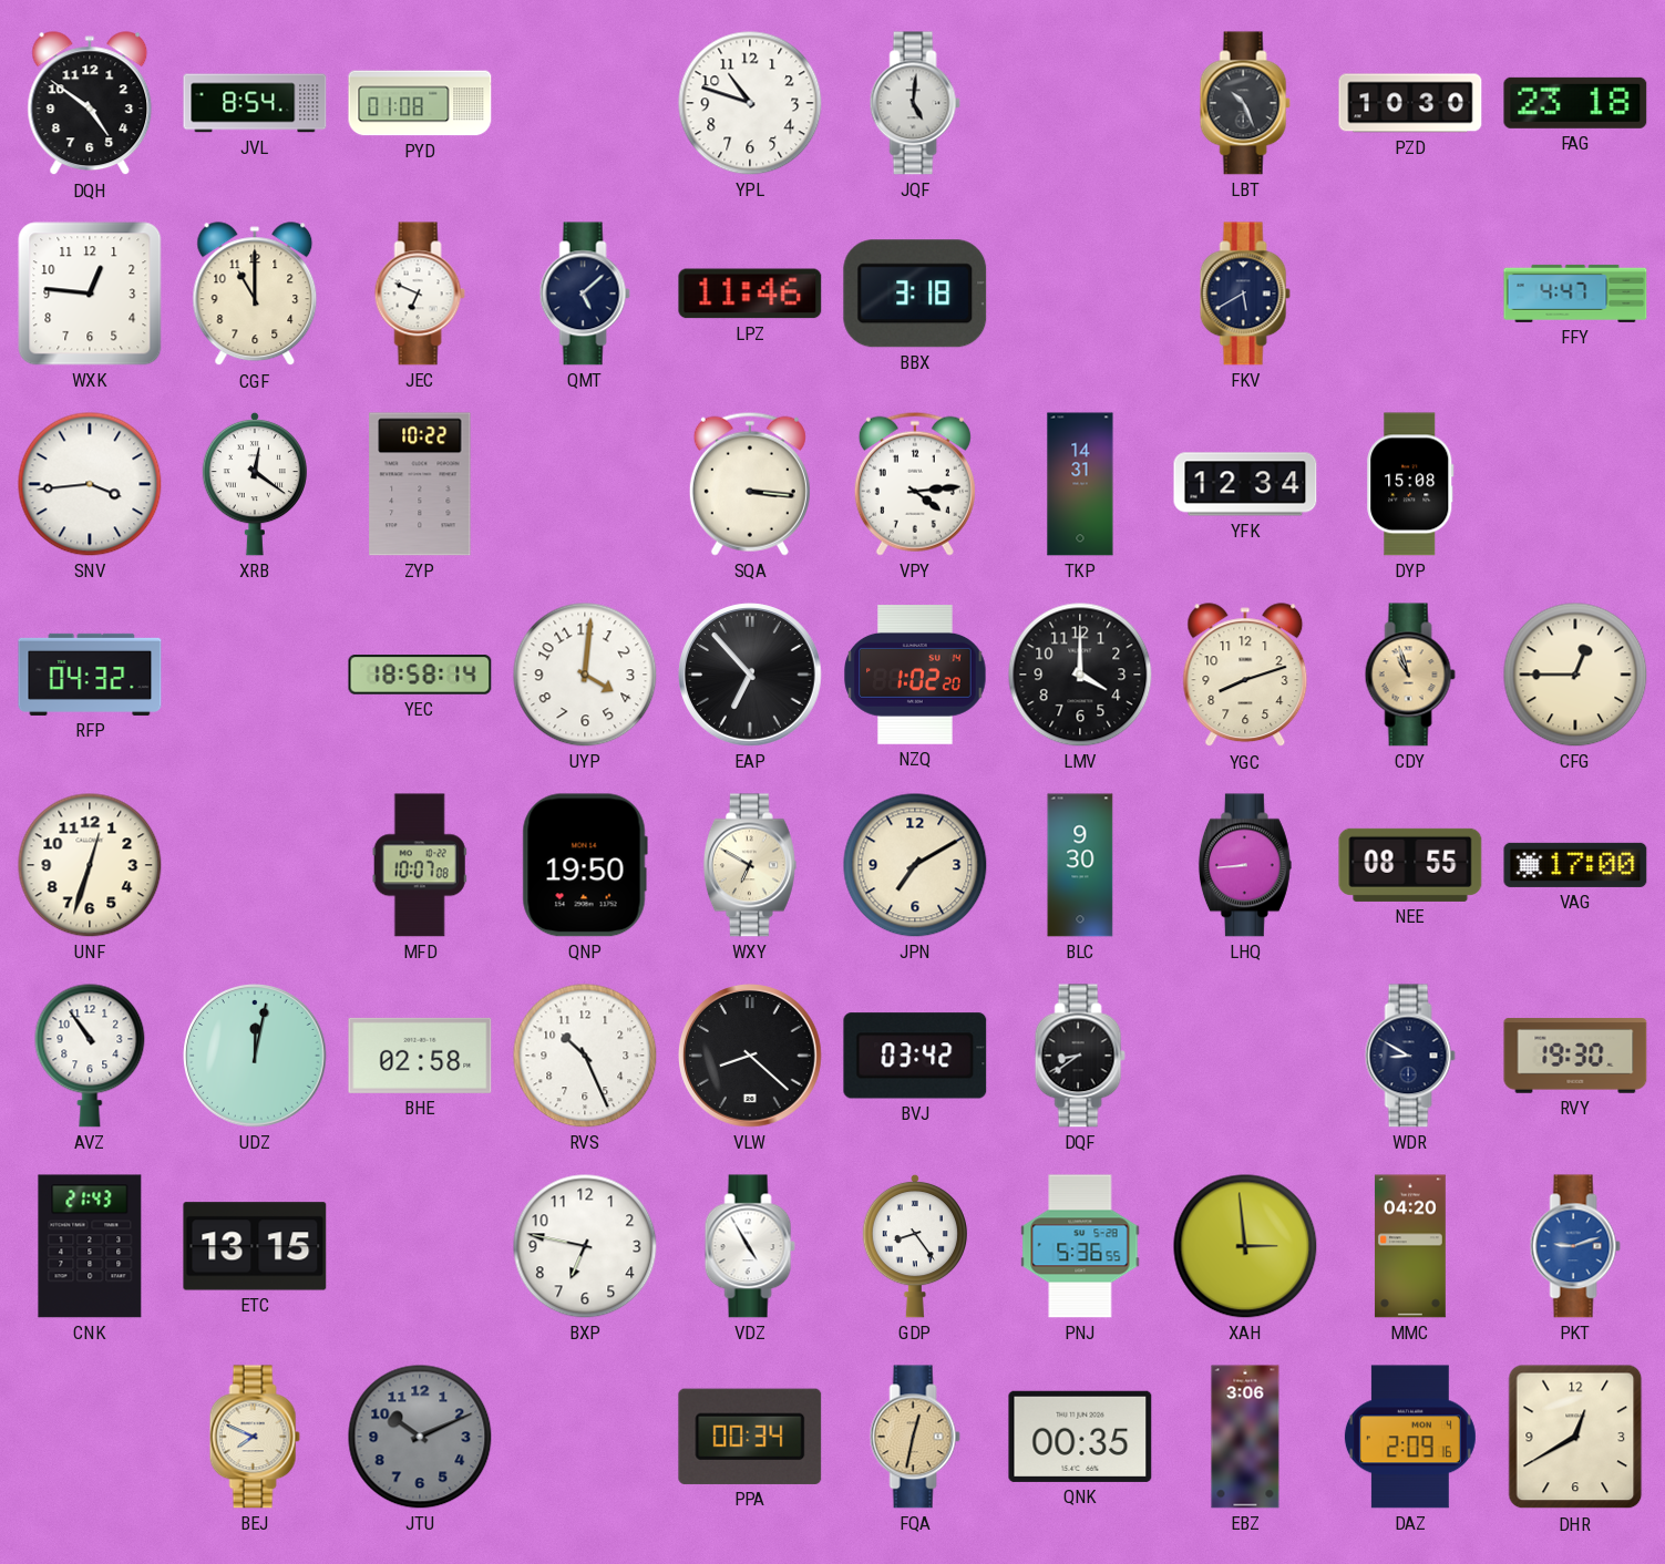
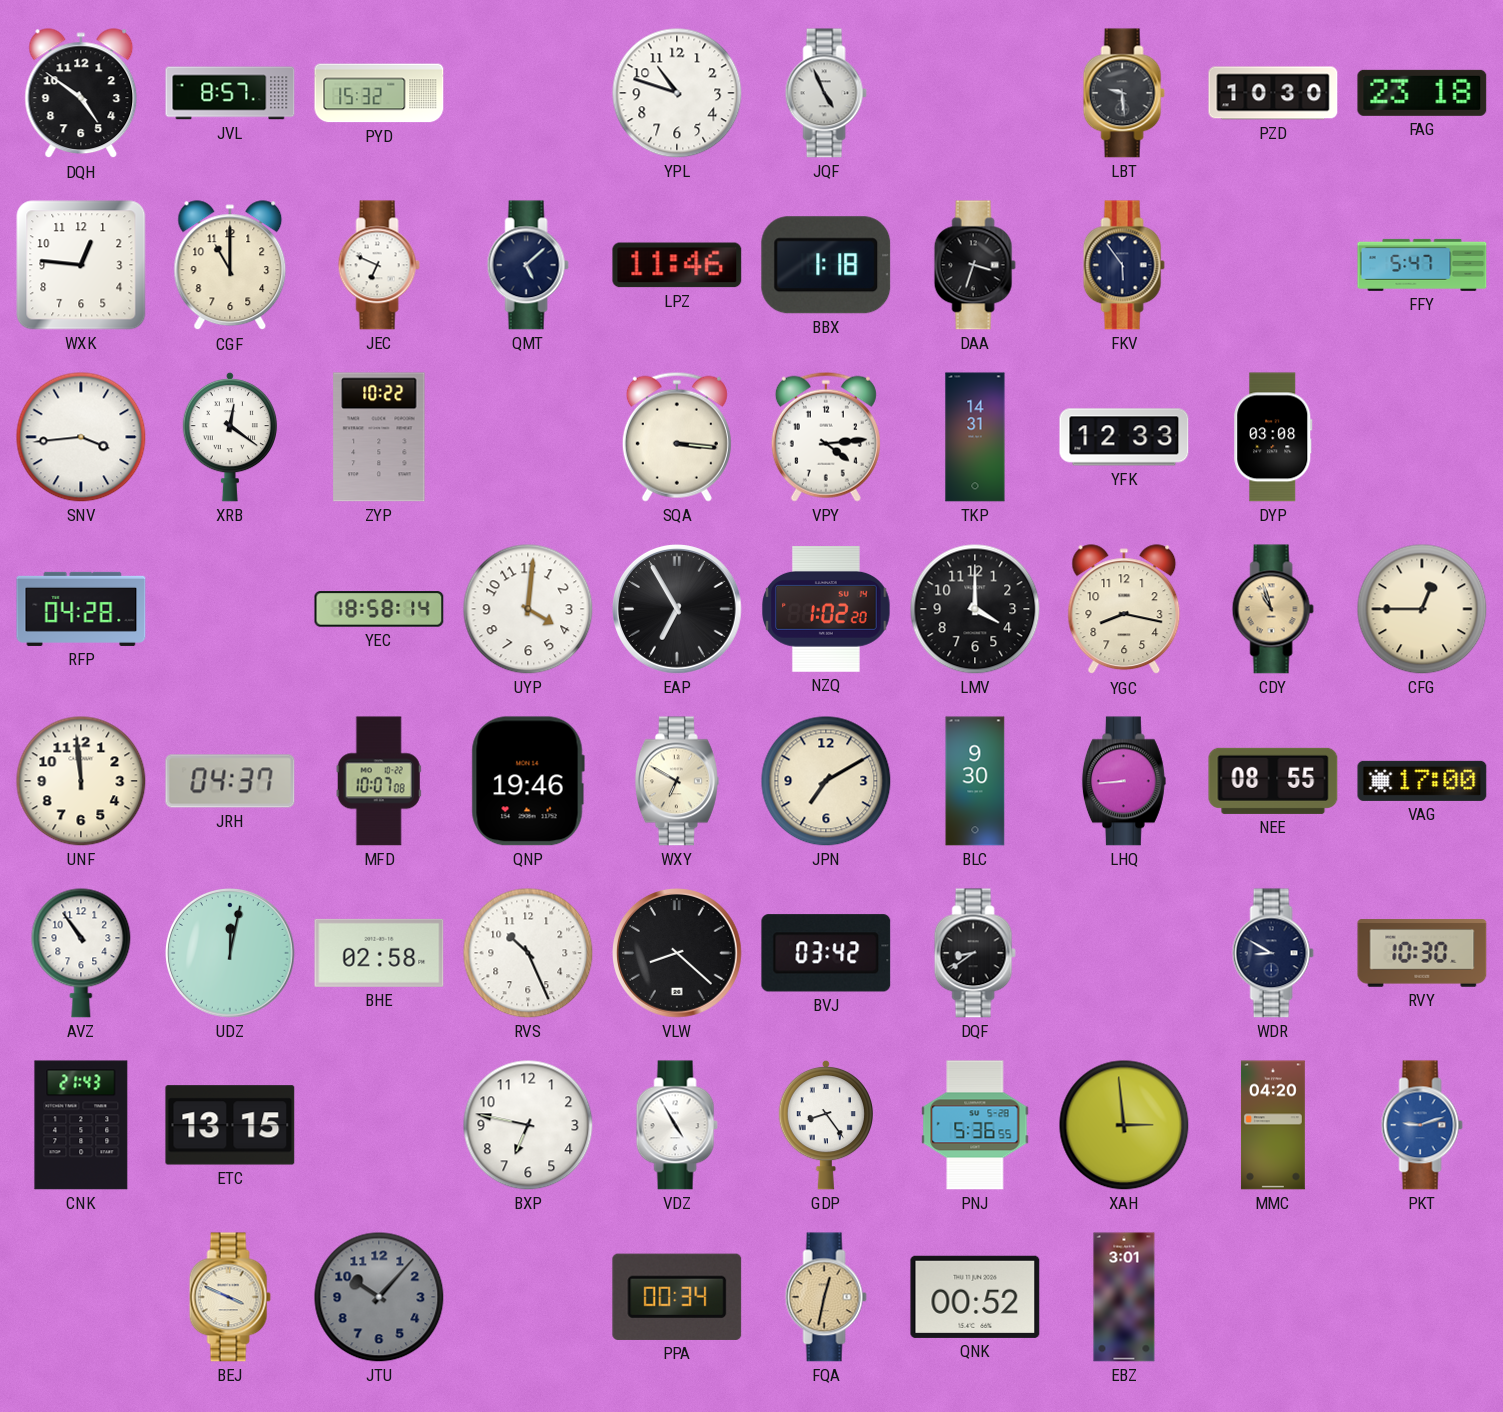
JVL: 8:54 -> 8:57
PYD: 01:08 -> 15:32
JQF: 5:01 -> 4:56
LBT: 10:26 -> 9:29
BBX: 3:18 -> 1:18
DAA: none -> 3:33
FKV: 5:40 -> 5:54
FFY: 4:47 -> 5:47
YFK: 12:34 -> 12:33
DYP: 15:08 -> 03:08
RFP: 04:32 -> 04:28
EAP: 6:53 -> 6:55
YGC: 8:12 -> 8:17
UNF: 12:33 -> 11:59
JRH: none -> 04:37
QNP: 19:50 -> 19:46
RVY: 19:30 -> 10:30
BEJ: 7:49 -> 3:49
JTU: 10:11 -> 10:07
QNK: 00:35 -> 00:52
EBZ: 3:06 -> 3:01
DAZ: 2:09 -> none
DHR: 12:40 -> none
